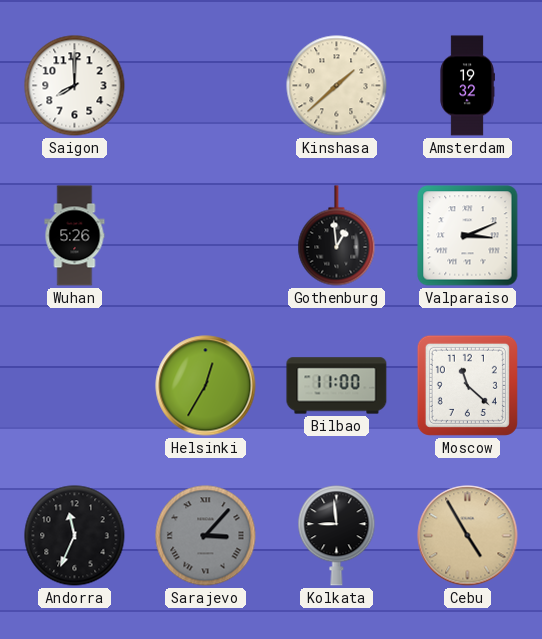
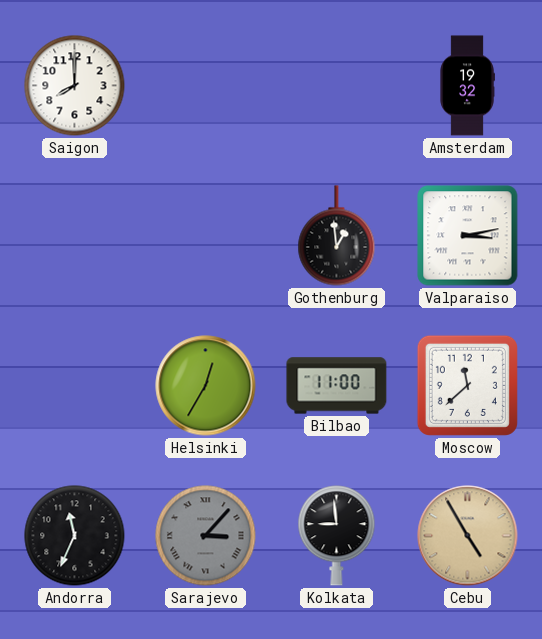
Kinshasa: 1:38 -> none
Wuhan: 5:26 -> none
Valparaiso: 3:11 -> 3:13
Moscow: 11:22 -> 11:38
